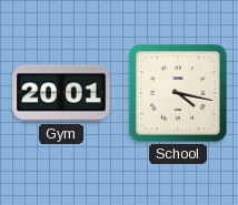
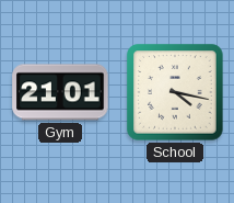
Gym: 20:01 -> 21:01
